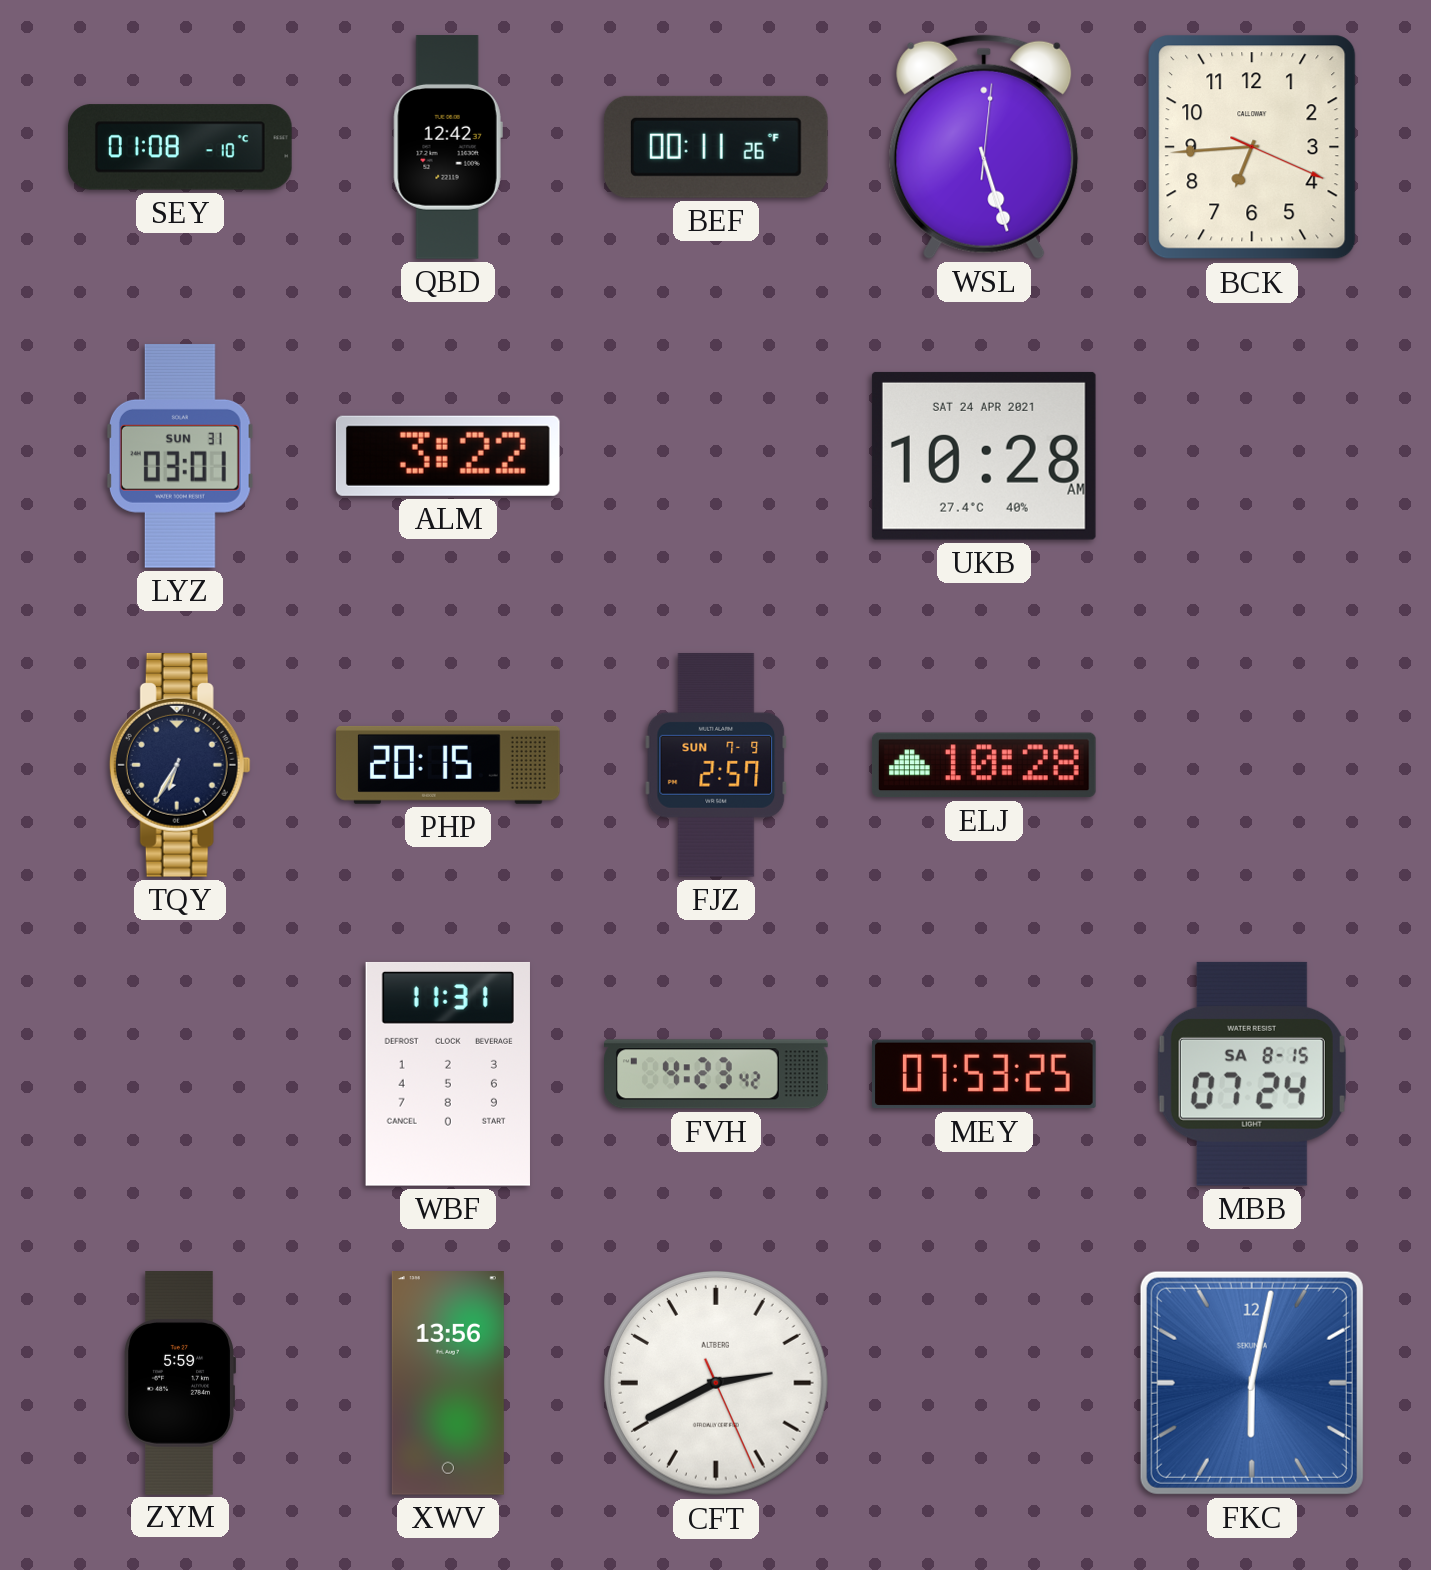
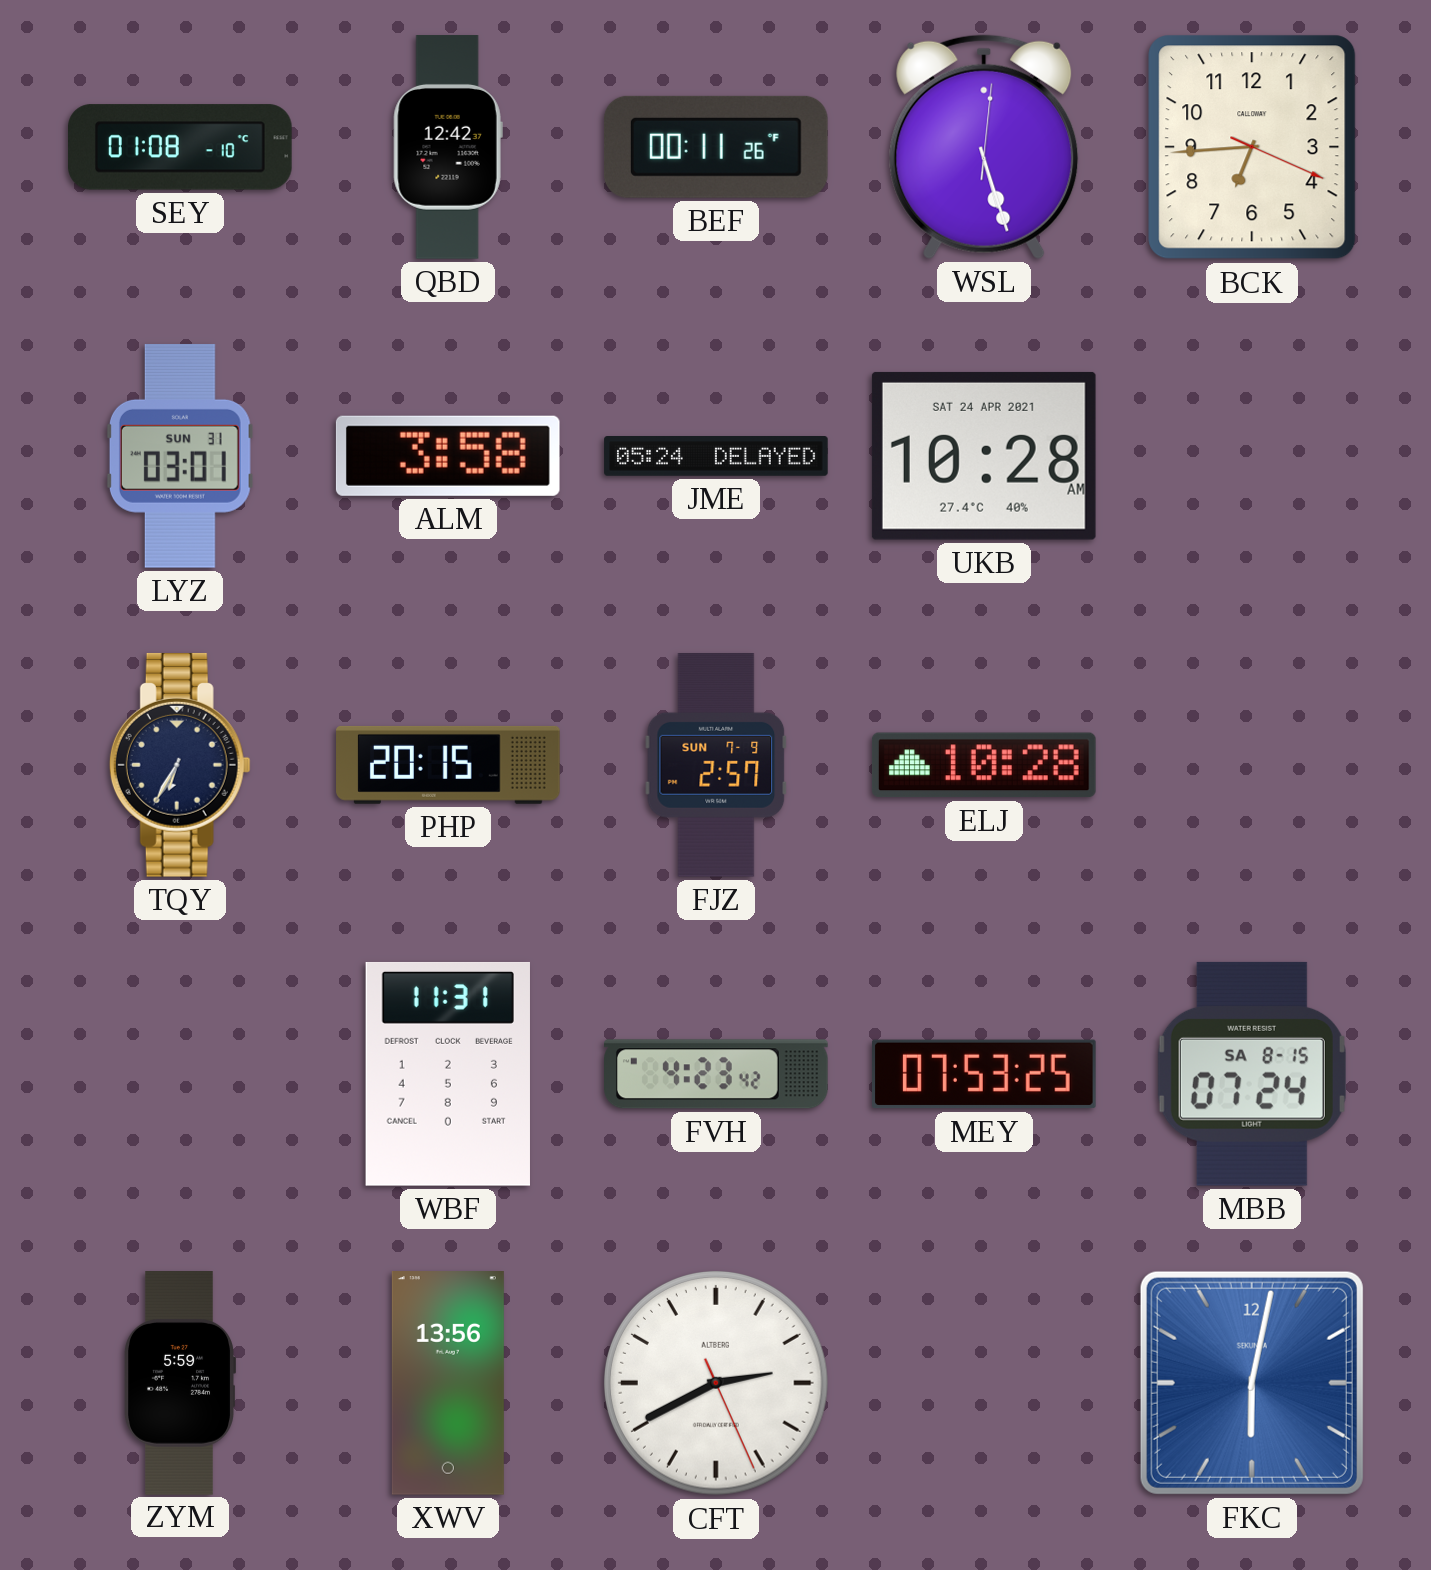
ALM: 3:22 -> 3:58
JME: none -> 05:24
